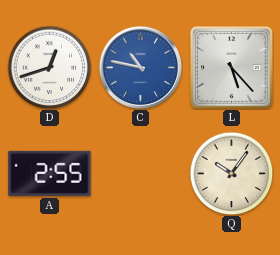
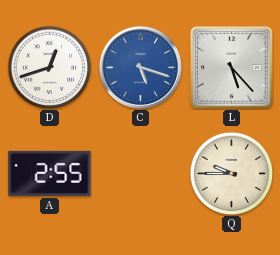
C: 10:47 -> 5:18
Q: 10:06 -> 9:45
